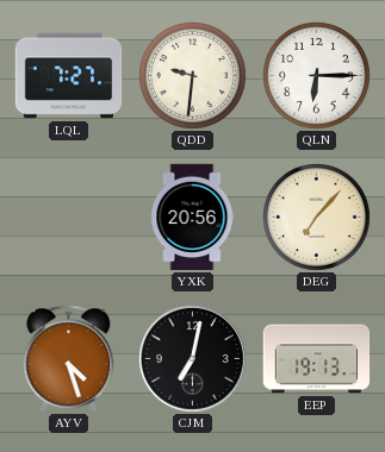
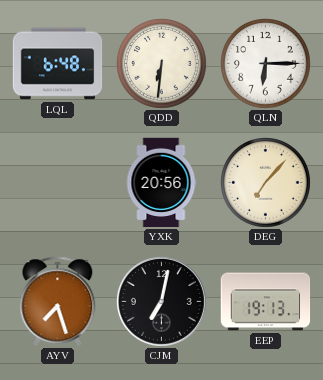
LQL: 7:27 -> 6:48
QDD: 9:31 -> 6:31
AYV: 4:27 -> 7:27
